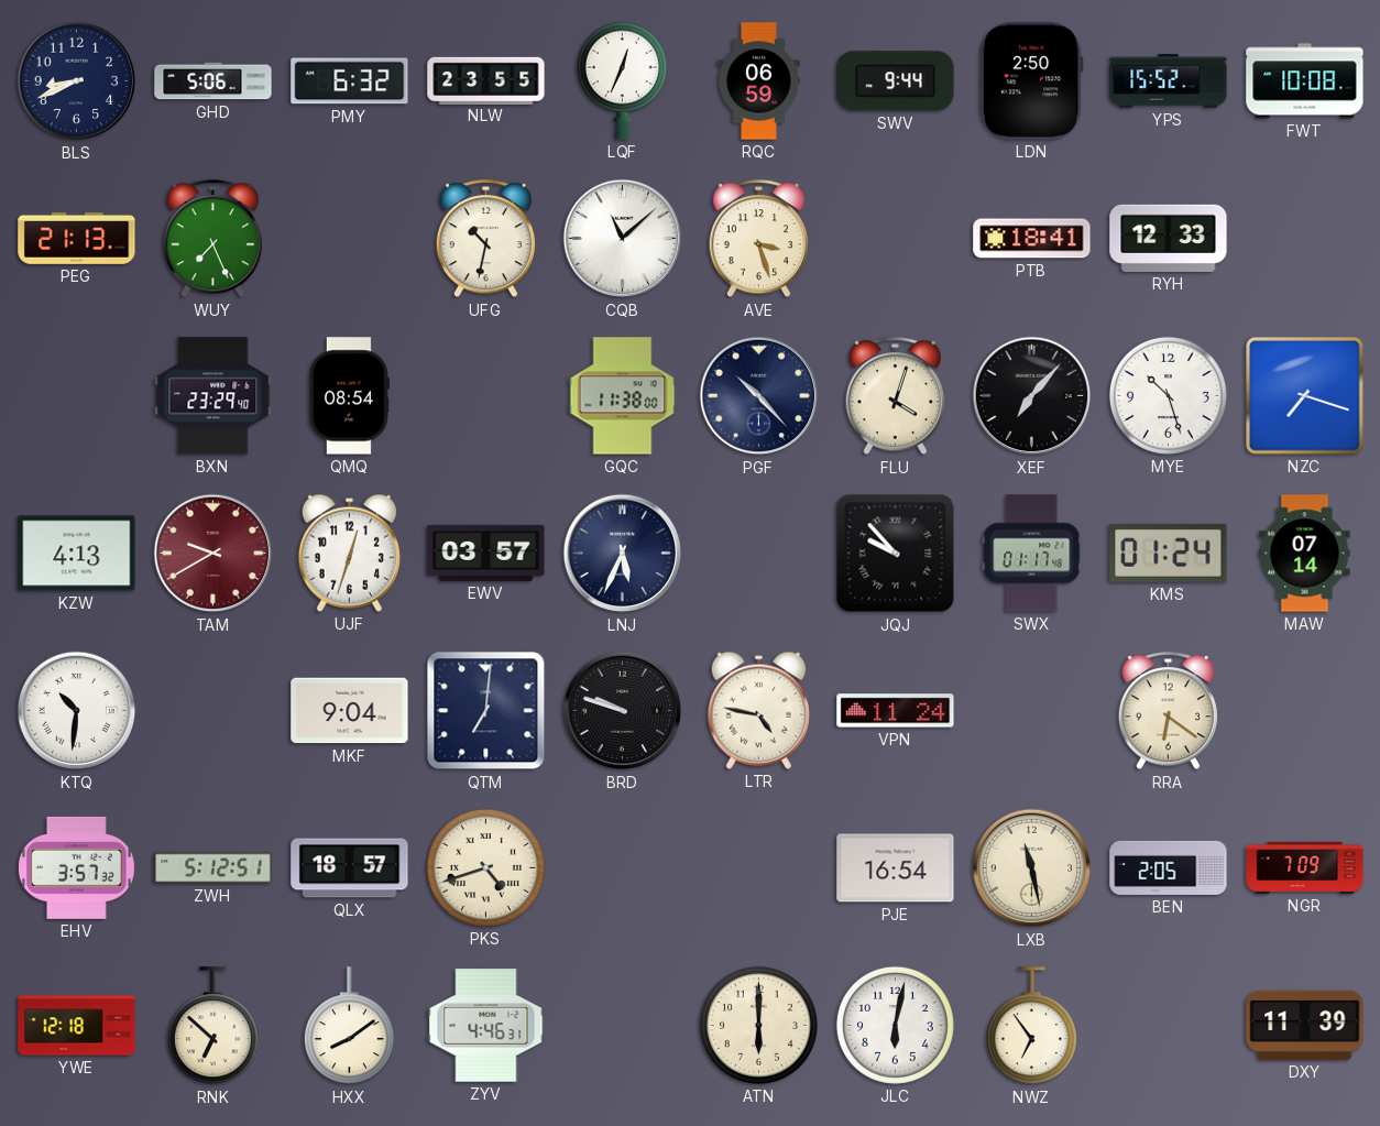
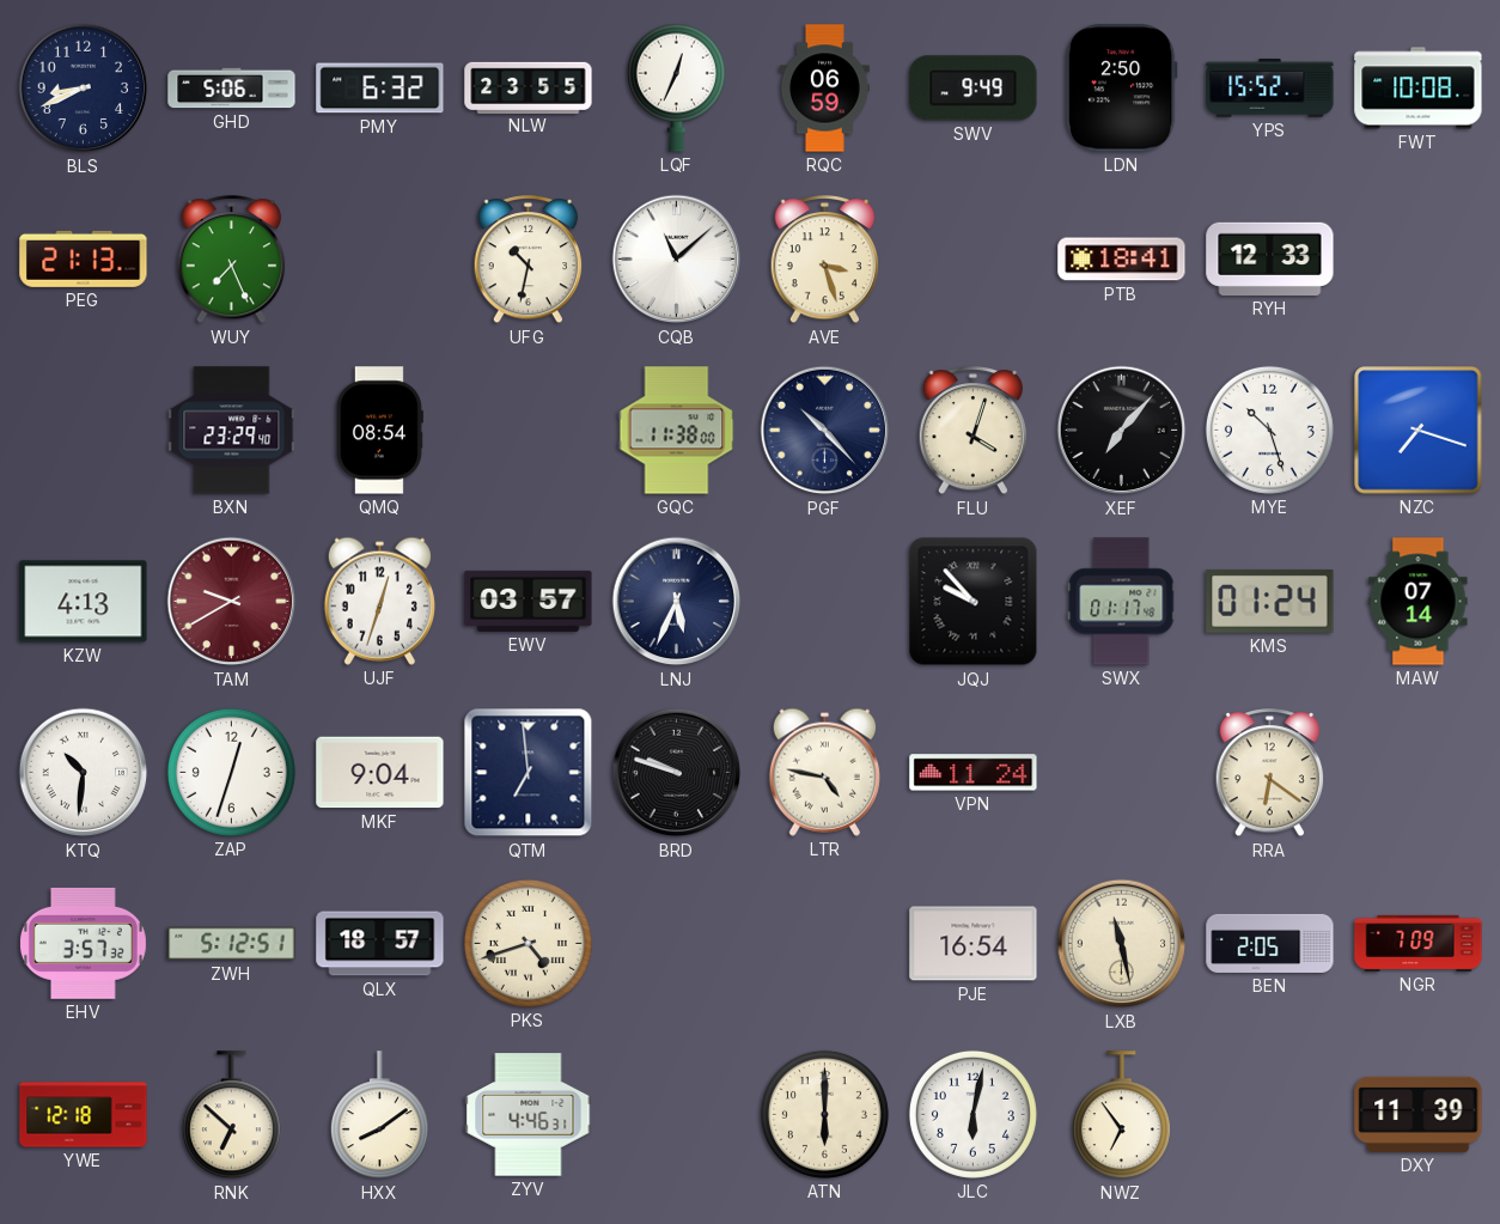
SWV: 9:44 -> 9:49
ZAP: none -> 12:33
QTM: 7:01 -> 6:59
